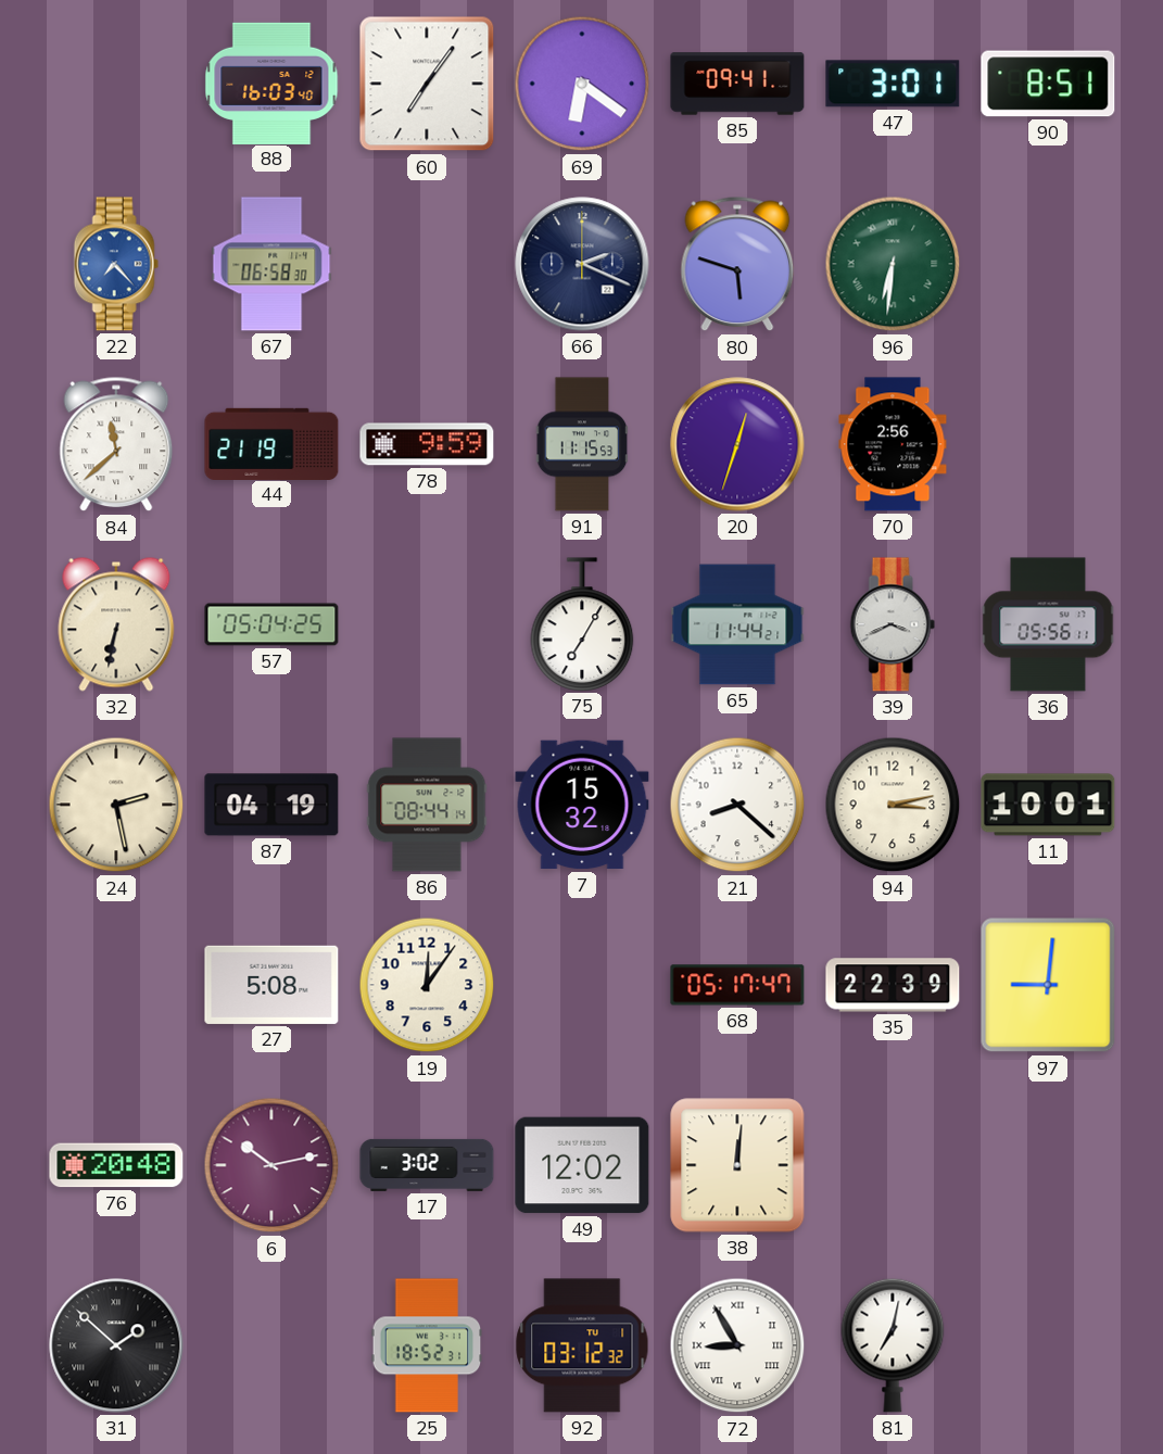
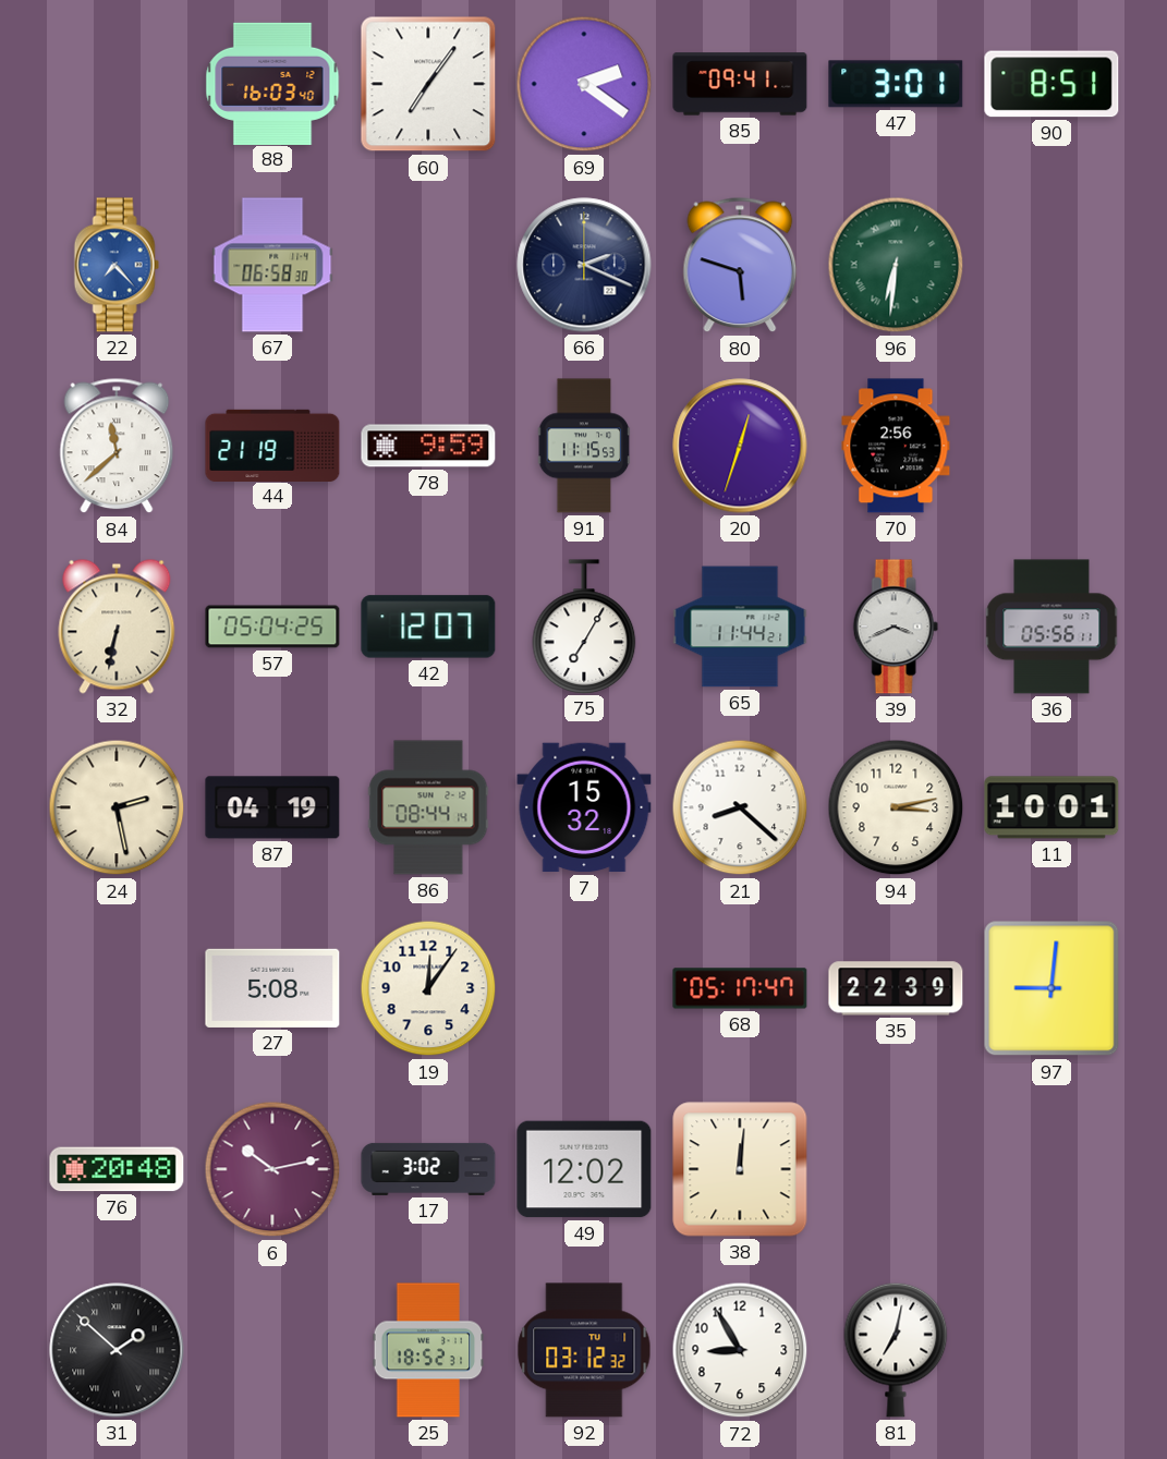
69: 6:21 -> 2:21
42: none -> 12:07
72 numerals: Roman -> Arabic
